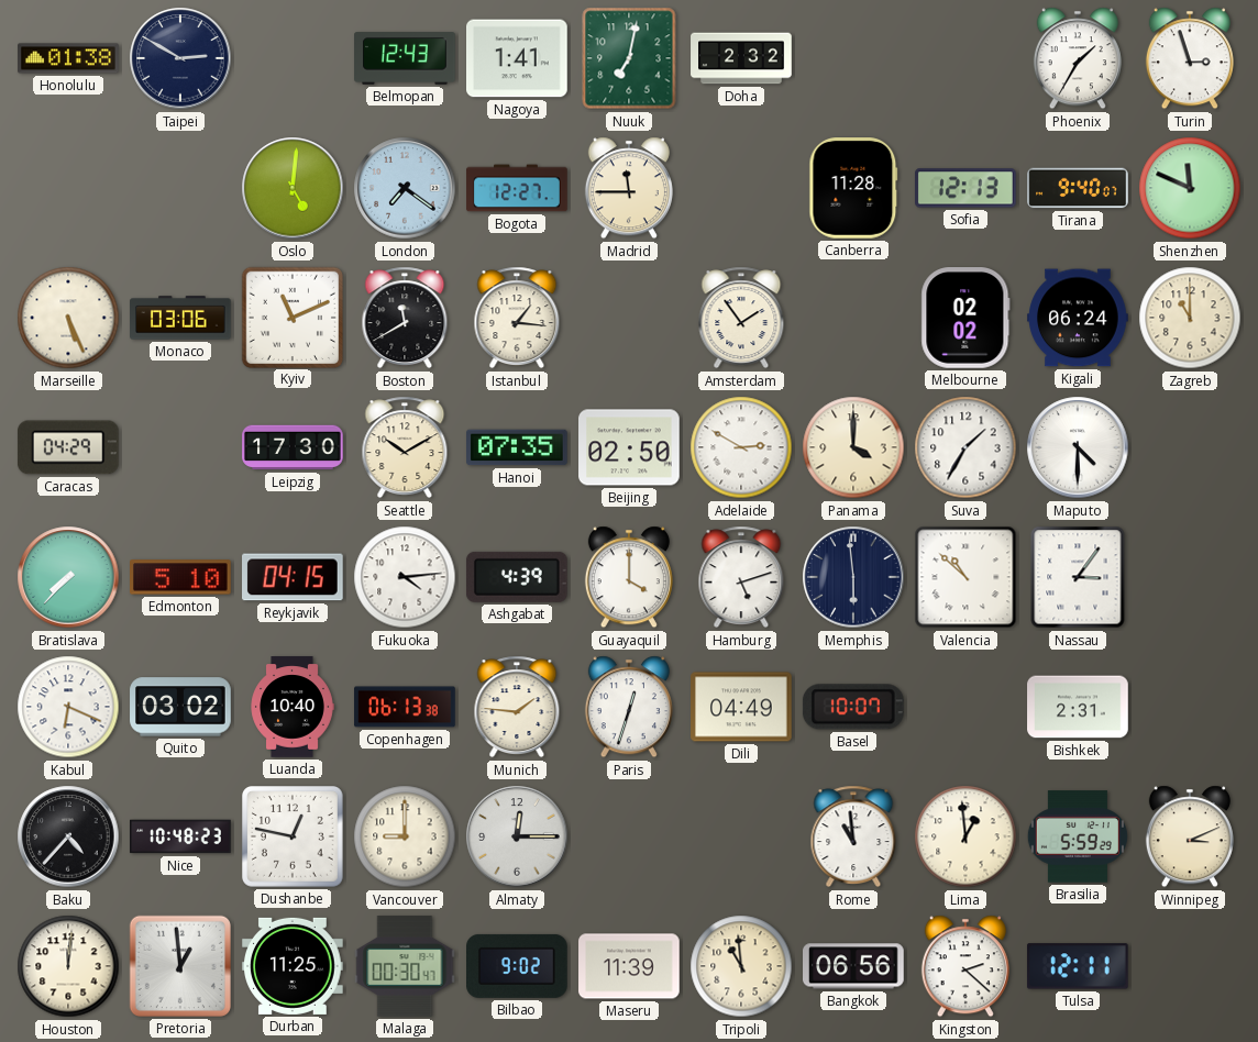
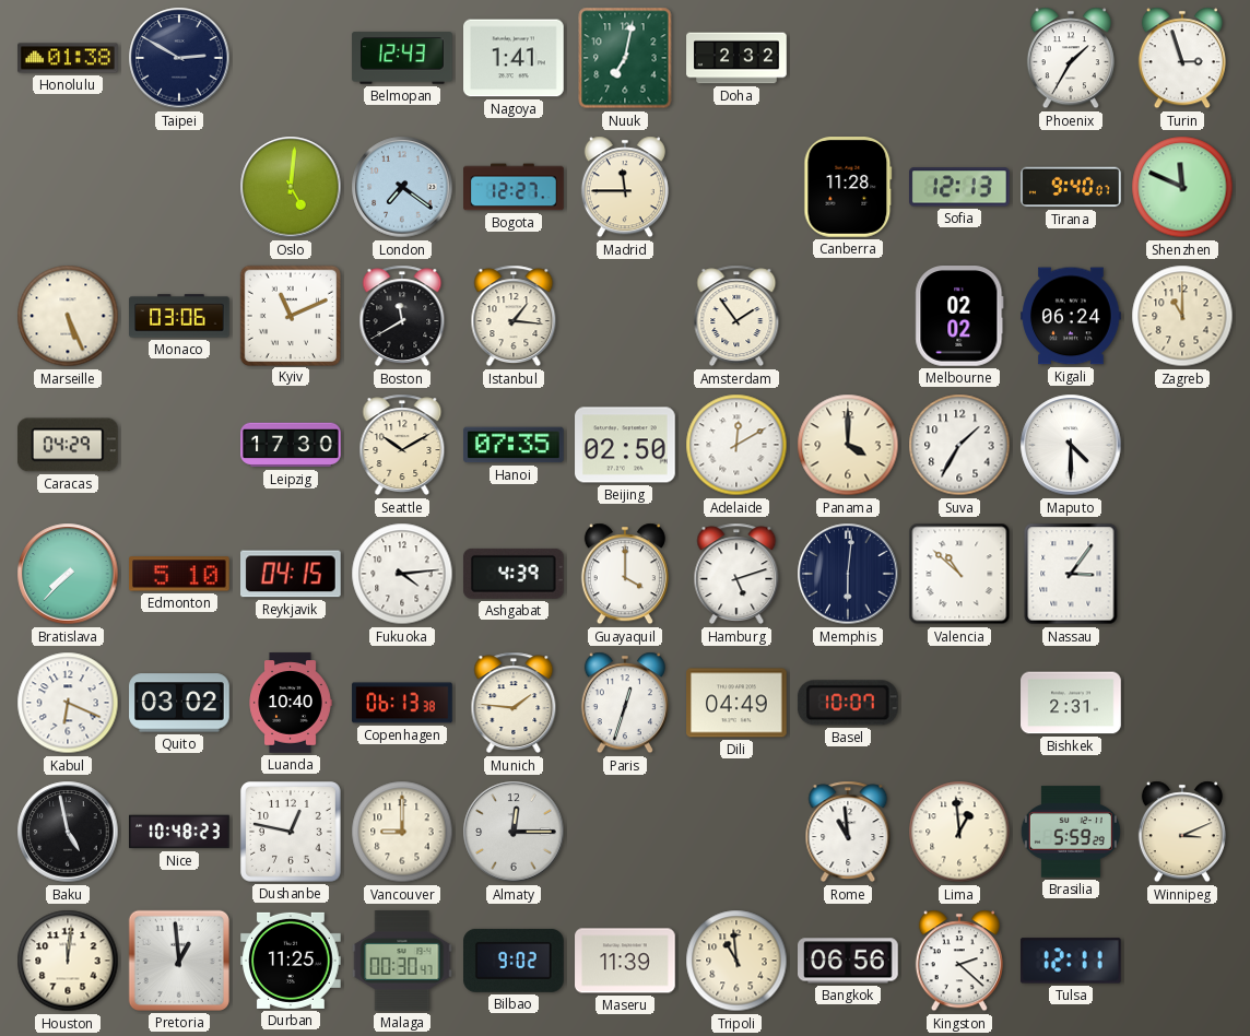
Adelaide: 2:50 -> 12:10
Memphis: 5:59 -> 6:01
Baku: 4:37 -> 4:58
